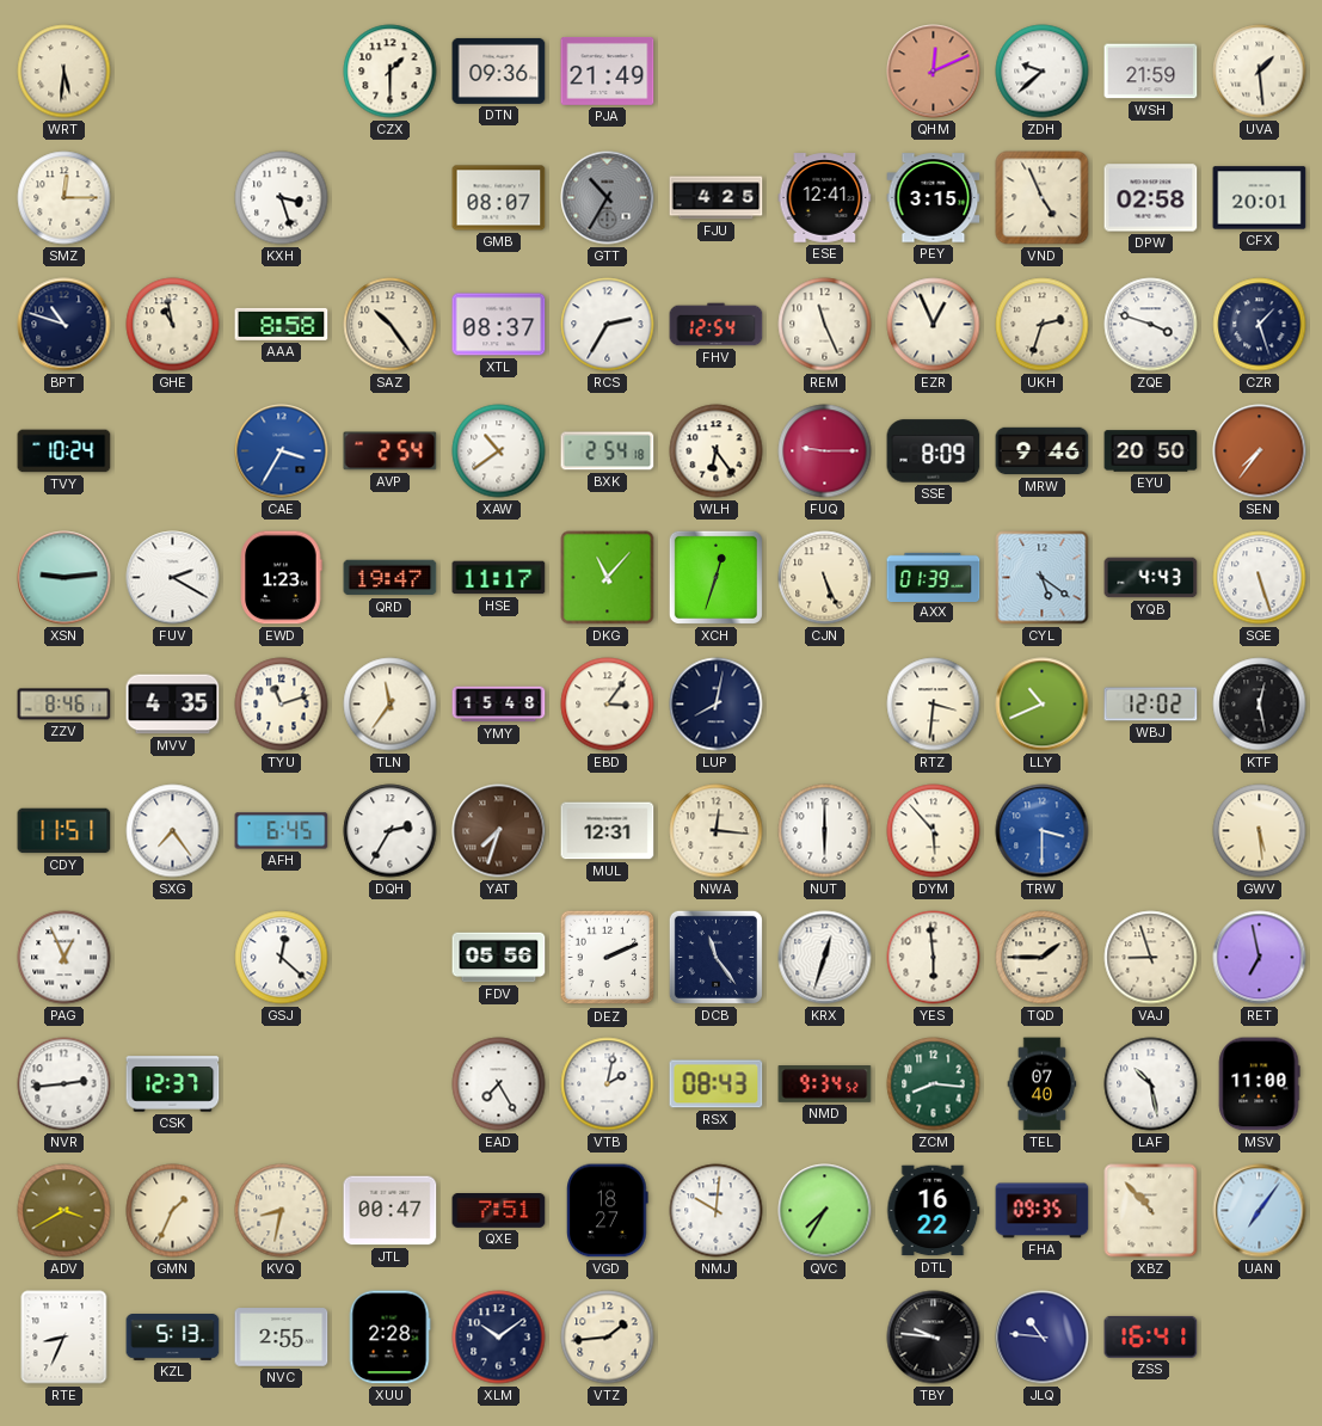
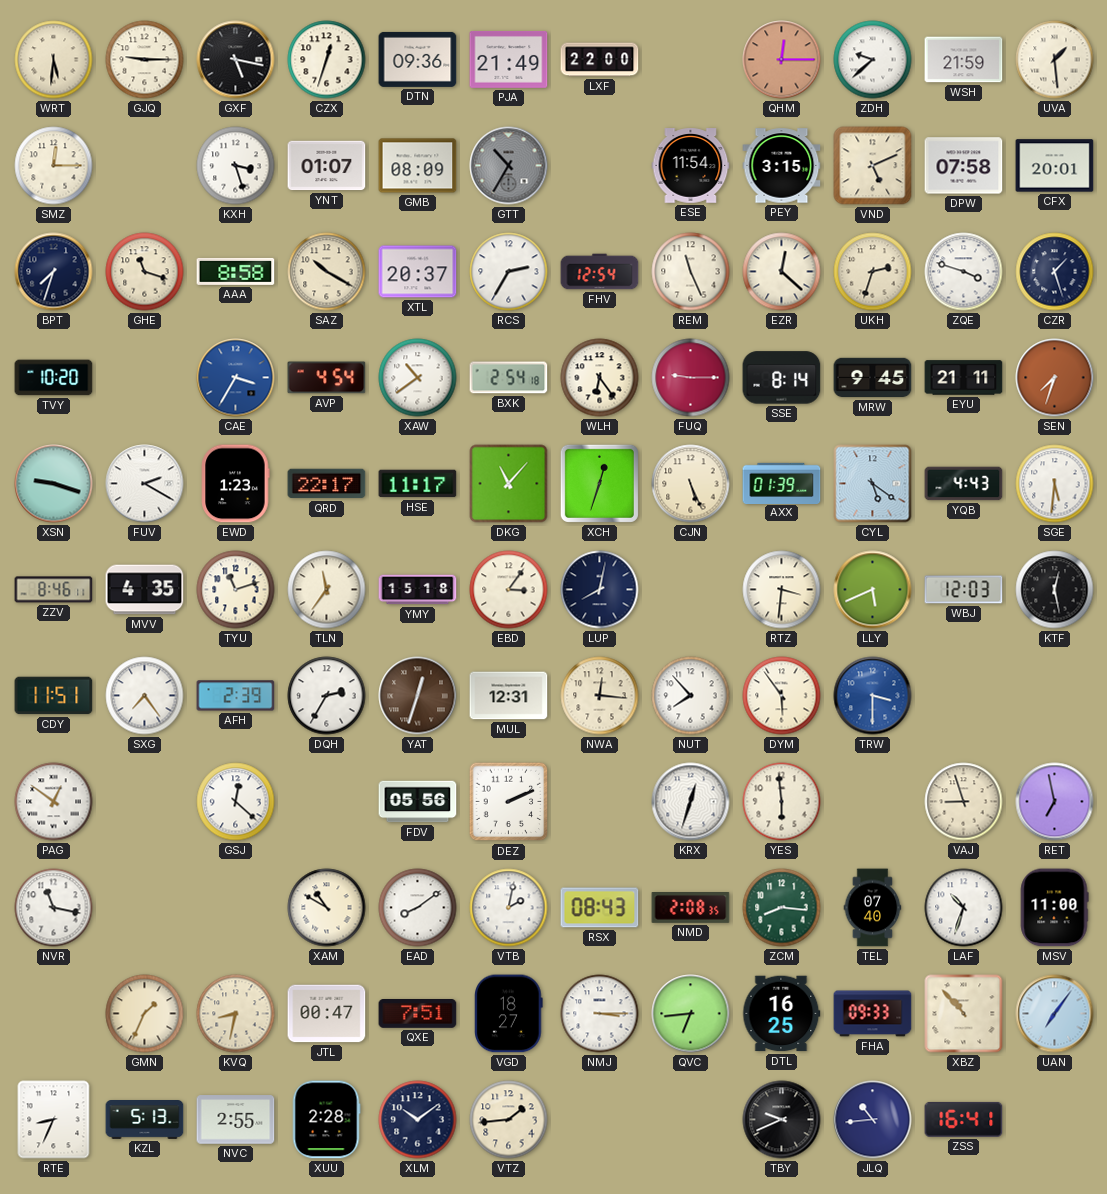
GJQ: none -> 9:15
GXF: none -> 5:17
CZX: 1:30 -> 12:33
LXF: none -> 22:00
QHM: 12:11 -> 12:15
YNT: none -> 01:07
GMB: 08:07 -> 08:09
FJU: 4:25 -> none
ESE: 12:41 -> 11:54
VND: 4:56 -> 5:11
DPW: 02:58 -> 07:58
BPT: 10:48 -> 7:33
GHE: 10:58 -> 11:18
SAZ: 10:24 -> 10:20
XTL: 08:37 -> 20:37
EZR: 12:56 -> 12:22
TVY: 10:24 -> 10:20
AVP: 2:54 -> 4:54
SSE: 8:09 -> 8:14
MRW: 9:46 -> 9:45
EYU: 20:50 -> 21:11
SEN: 7:36 -> 7:33
XSN: 9:14 -> 9:18
QRD: 19:47 -> 22:17
SGE: 5:27 -> 5:31
YMY: 15:48 -> 15:18
LLY: 10:41 -> 5:41
WBJ: 12:02 -> 12:03
AFH: 6:45 -> 2:39
YAT: 7:33 -> 12:33
NUT: 6:00 -> 7:53
DYM: 5:53 -> 5:54
GWV: 5:29 -> none
PAG: 12:56 -> 12:51
DCB: 11:24 -> none
TQD: 1:45 -> none
NVR: 2:44 -> 11:17
CSK: 12:37 -> none
XAM: none -> 10:50
EAD: 7:25 -> 8:09
NMD: 9:34 -> 2:08
LAF: 10:28 -> 10:33
ADV: 3:40 -> none
NMJ: 10:01 -> 3:15
QVC: 7:35 -> 6:44
DTL: 16:22 -> 16:25
FHA: 09:35 -> 09:33
TBY: 9:46 -> 9:41
JLQ: 10:46 -> 10:44
